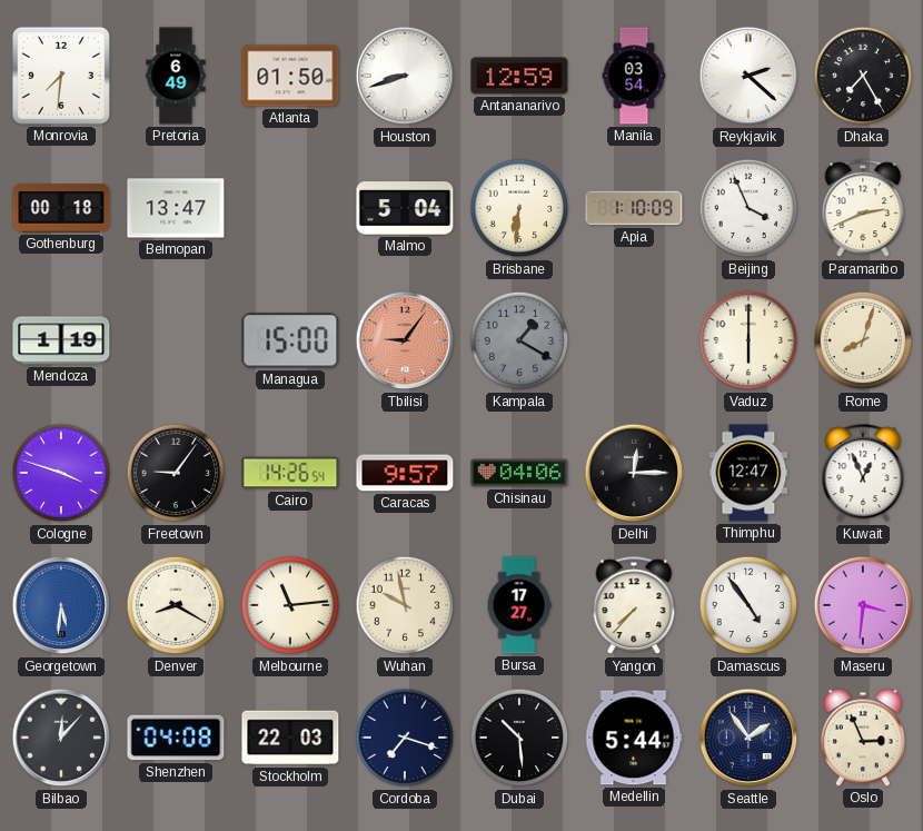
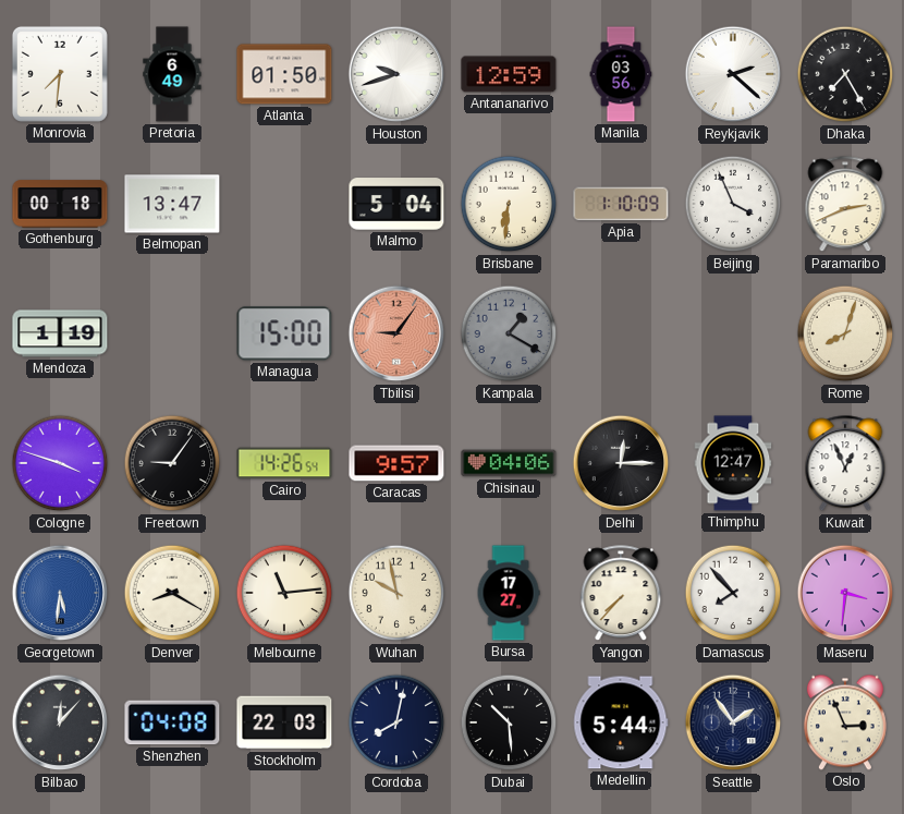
Houston: 8:42 -> 9:42
Manila: 03:54 -> 03:56
Vaduz: 6:00 -> none
Damascus: 4:54 -> 7:53
Cordoba: 7:18 -> 8:02
